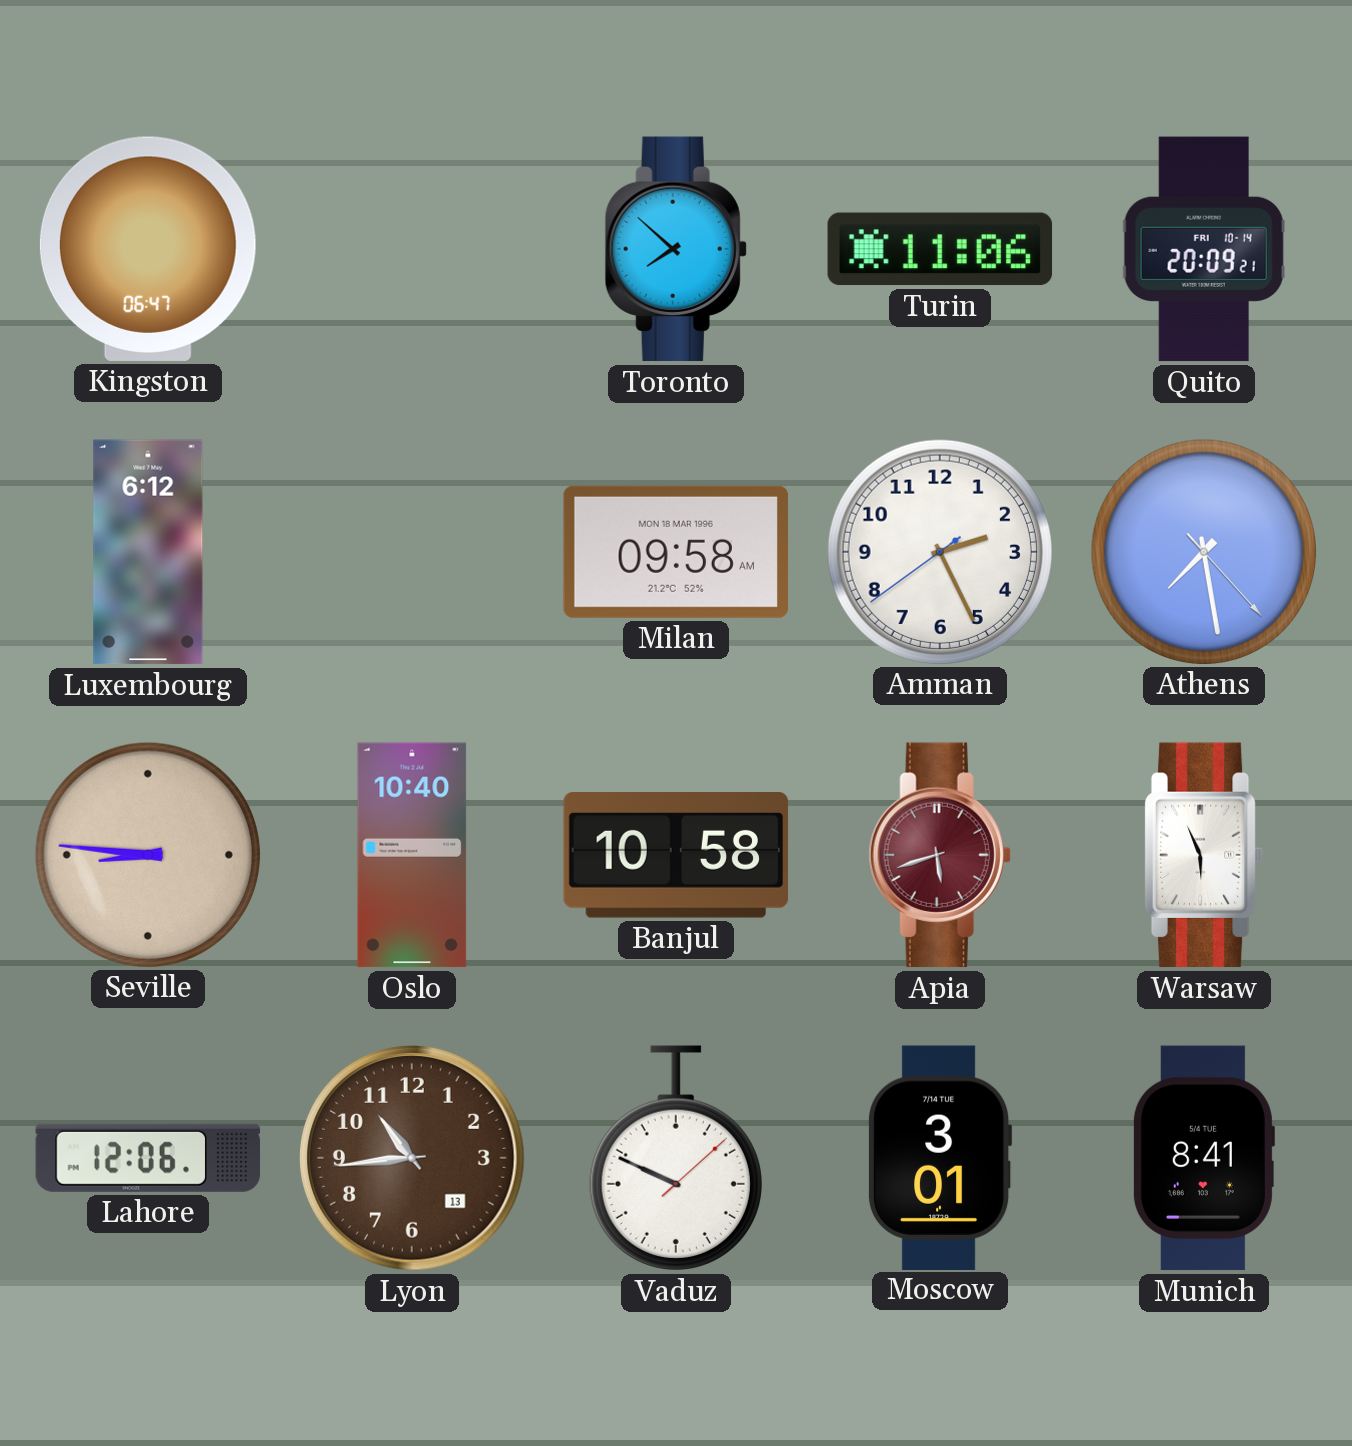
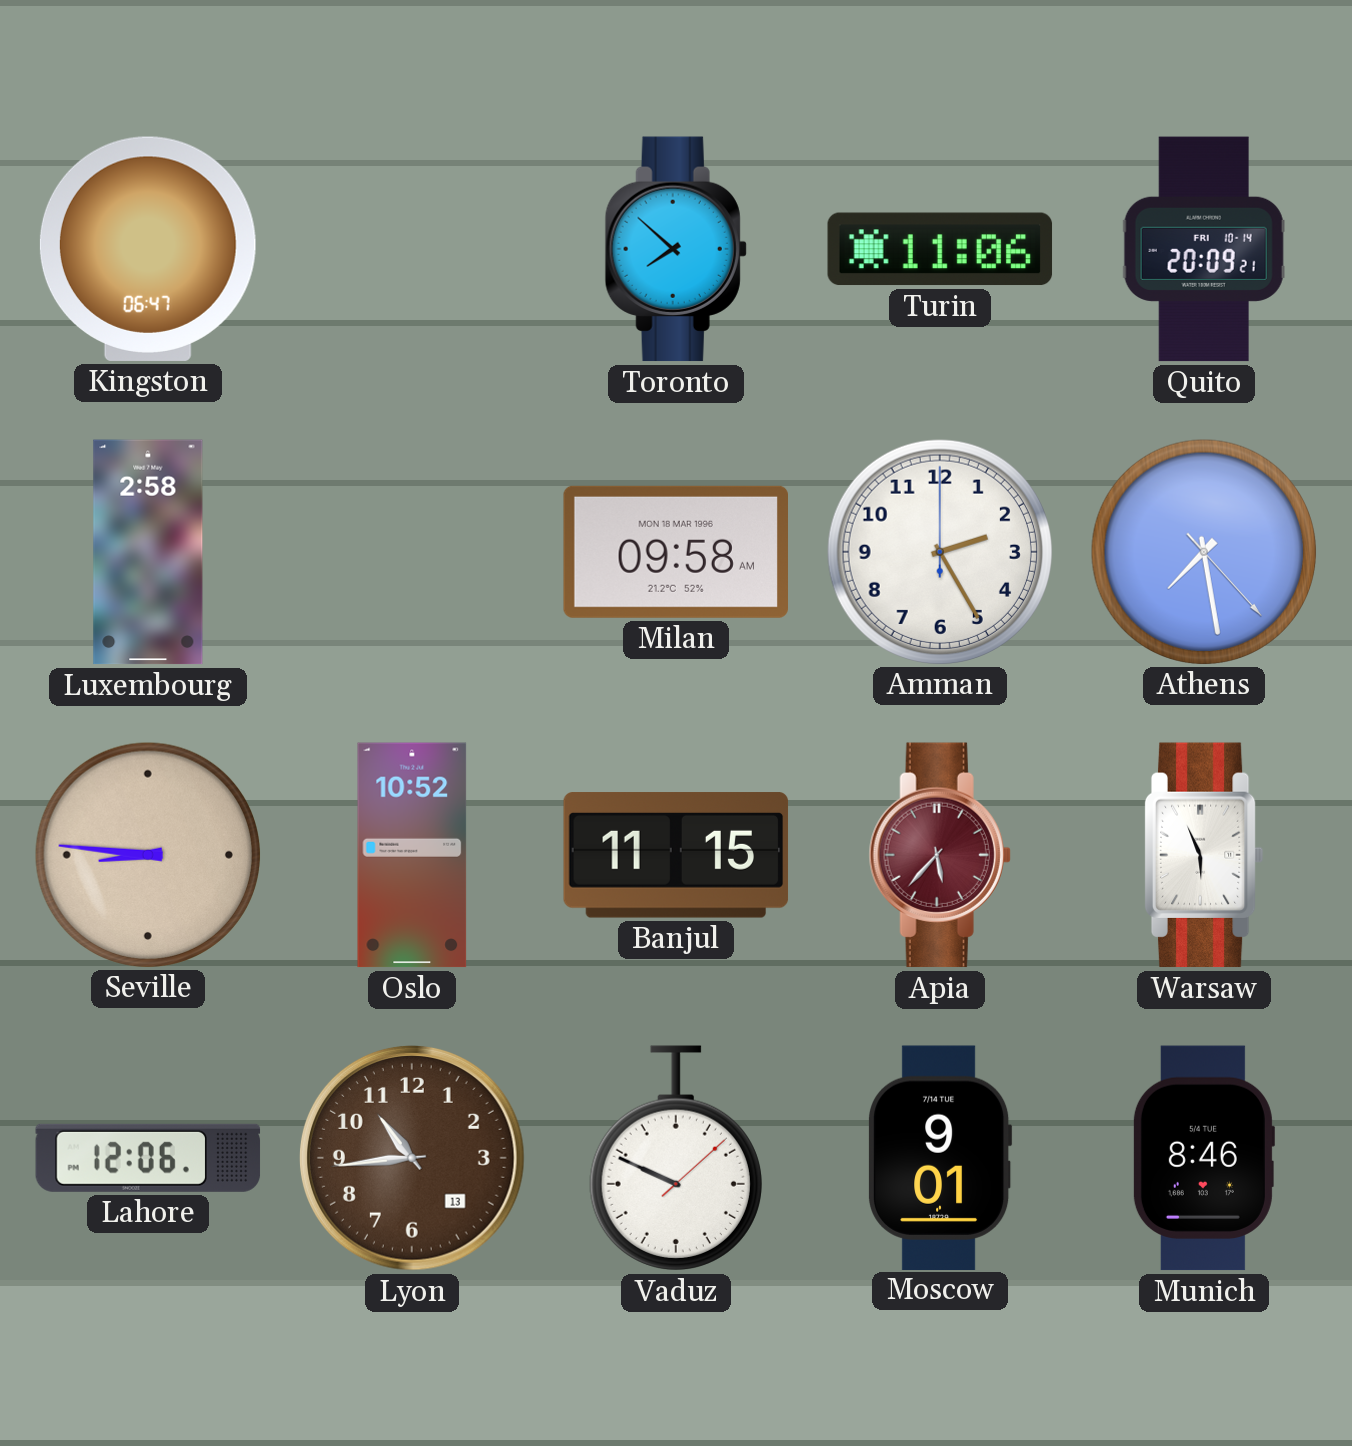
Luxembourg: 6:12 -> 2:58
Amman: 2:25:39 -> 2:25:00
Oslo: 10:40 -> 10:52
Banjul: 10:58 -> 11:15
Apia: 5:42 -> 5:37
Moscow: 3:01 -> 9:01
Munich: 8:41 -> 8:46
